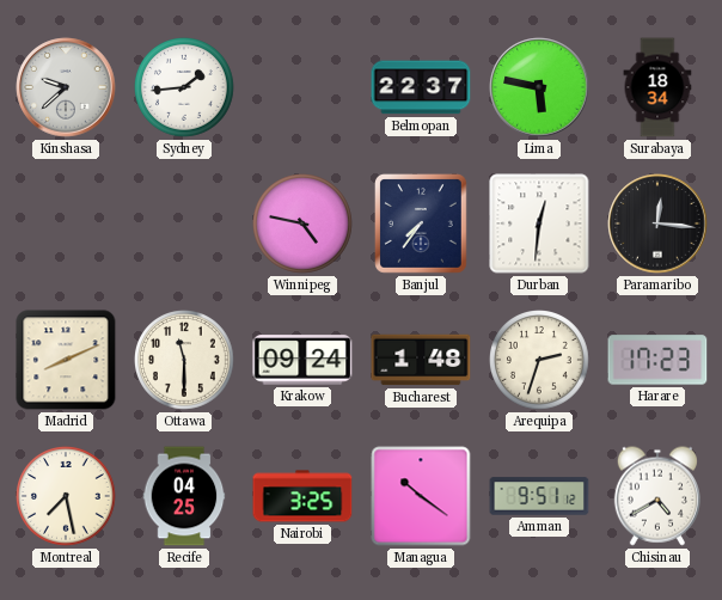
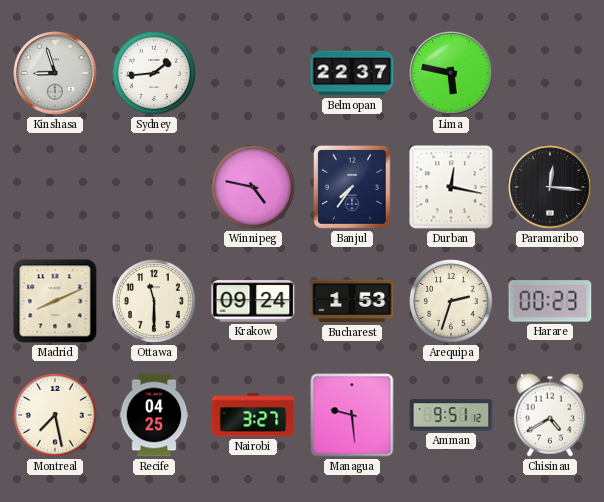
Kinshasa: 9:38 -> 8:57
Surabaya: 18:34 -> none
Durban: 12:31 -> 12:17
Bucharest: 1:48 -> 1:53
Harare: 17:23 -> 00:23
Nairobi: 3:25 -> 3:27
Managua: 10:21 -> 9:29
